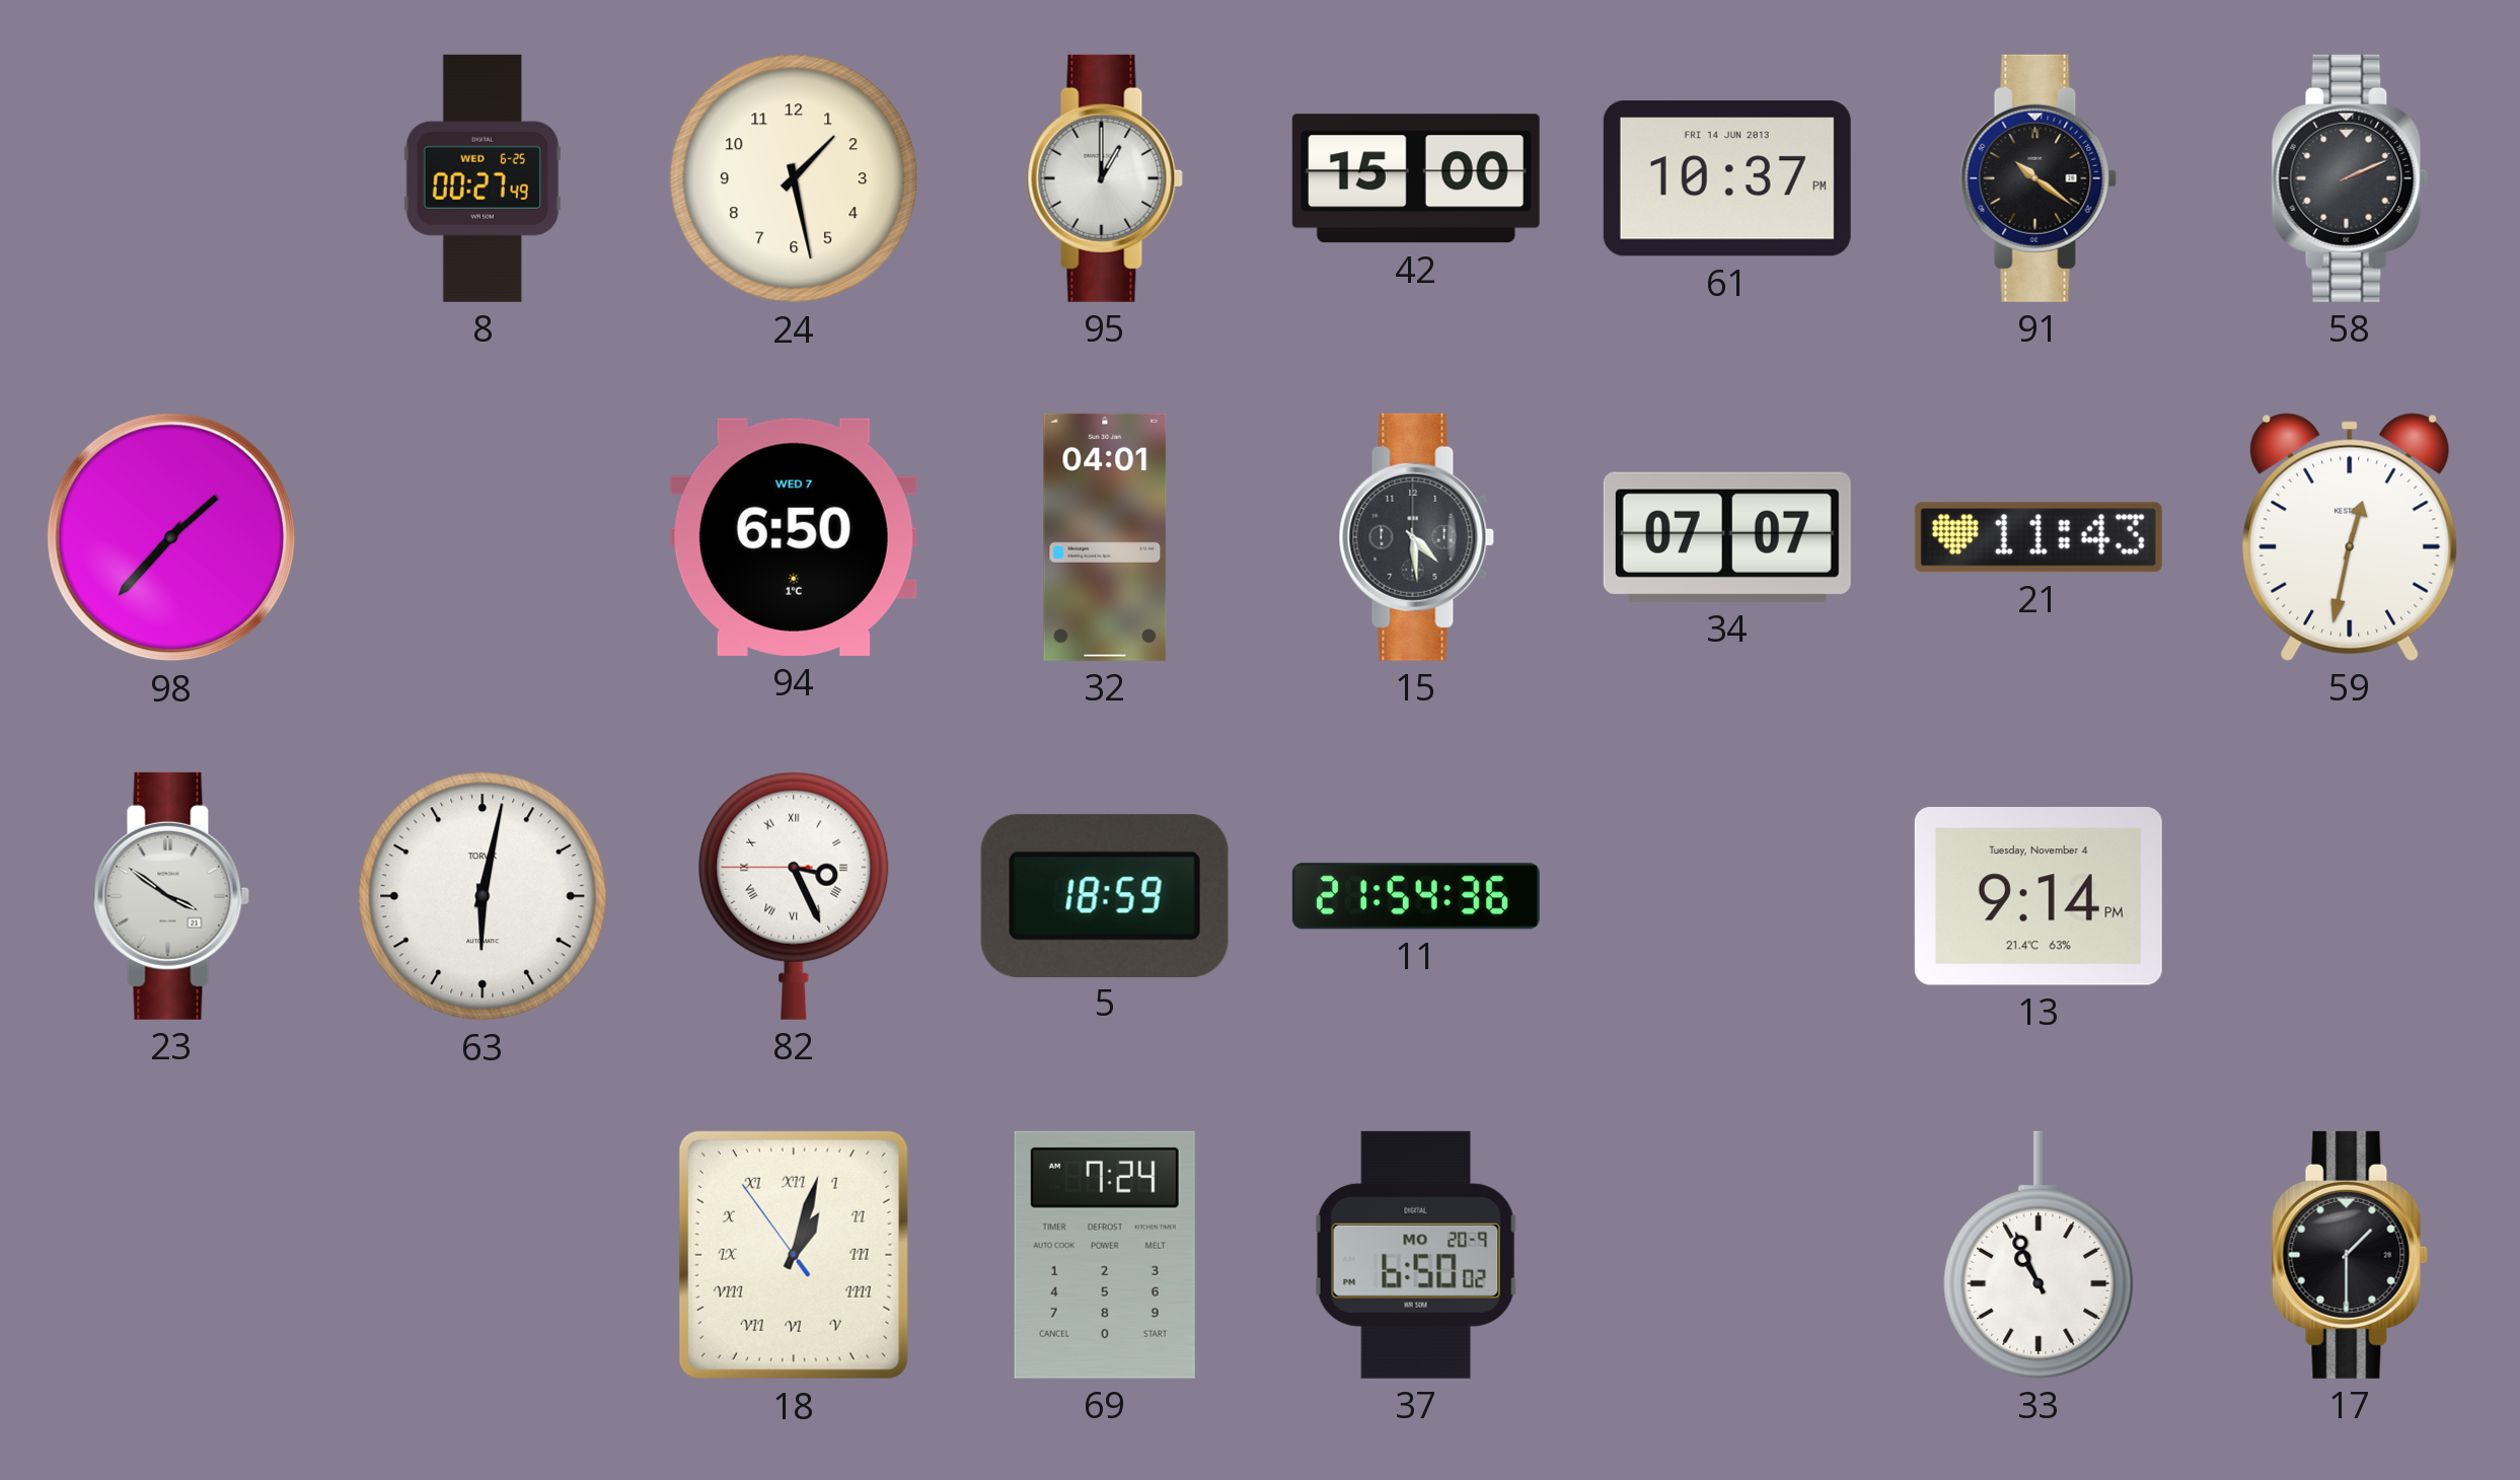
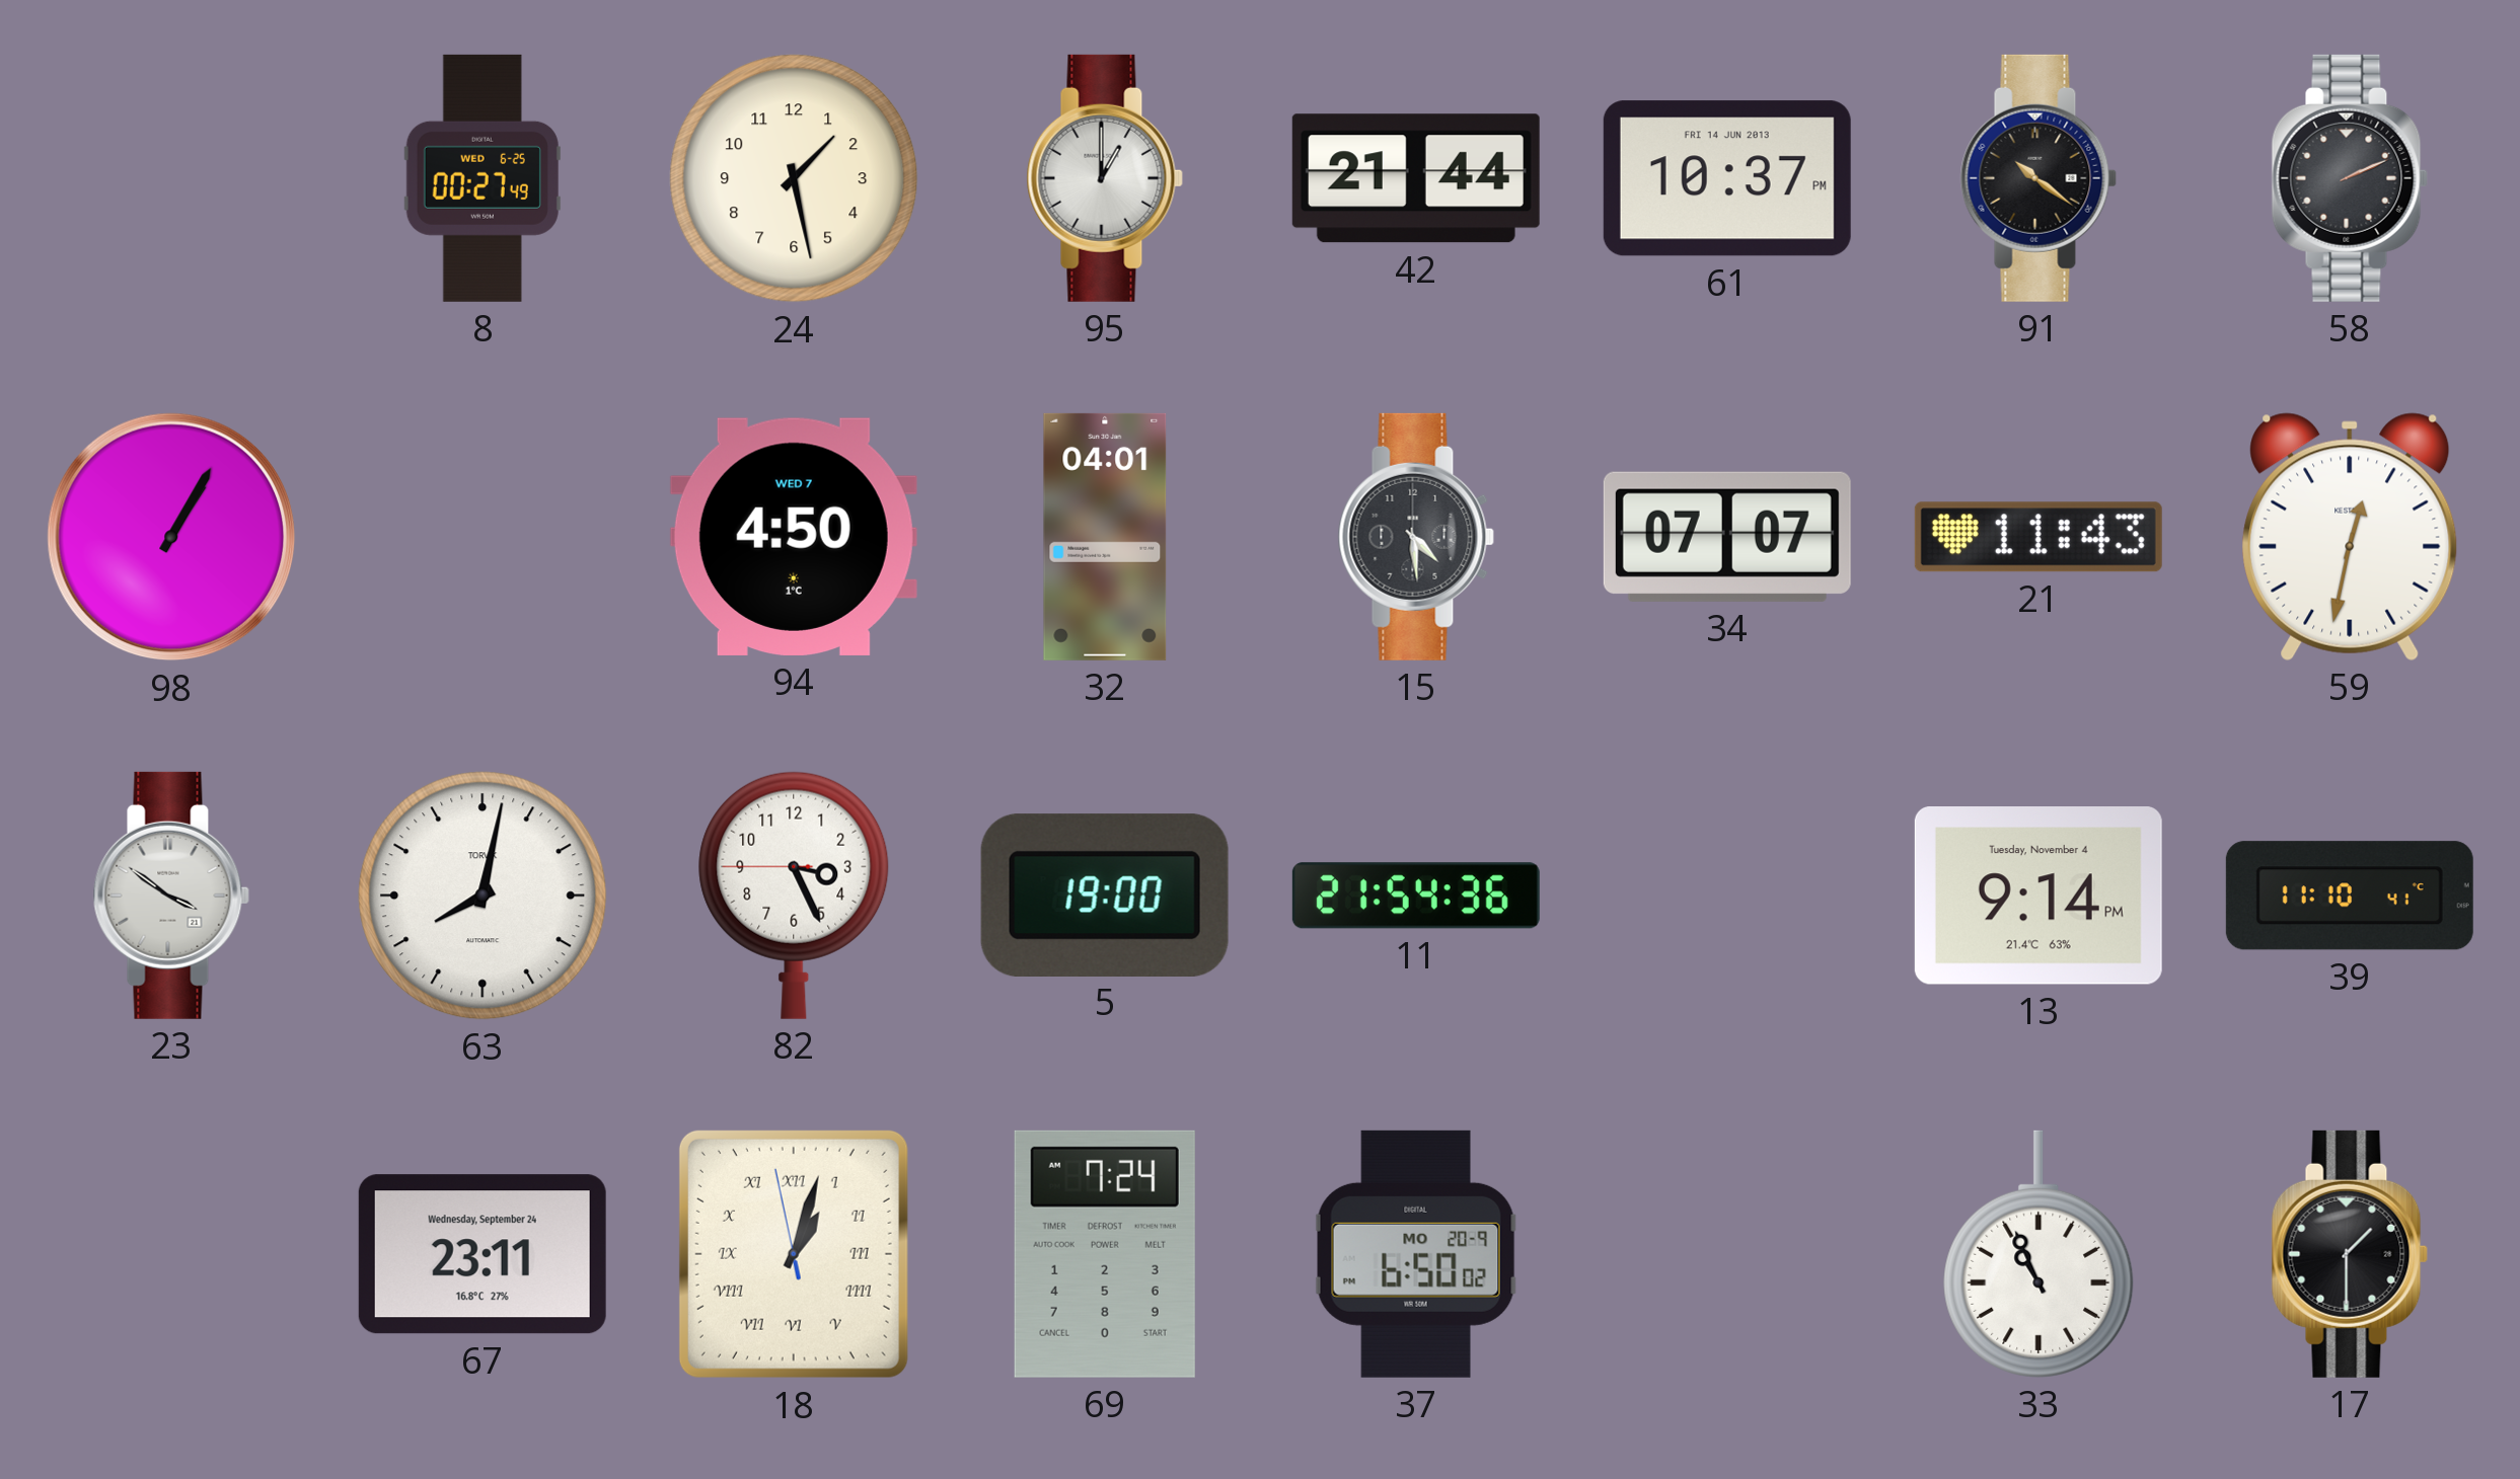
42: 15:00 -> 21:44
98: 1:37 -> 1:05
94: 6:50 -> 4:50
63: 6:02 -> 8:02
82 numerals: Roman -> Arabic
5: 18:59 -> 19:00
39: none -> 11:10
67: none -> 23:11
18: 1:02:54 -> 1:02:58
